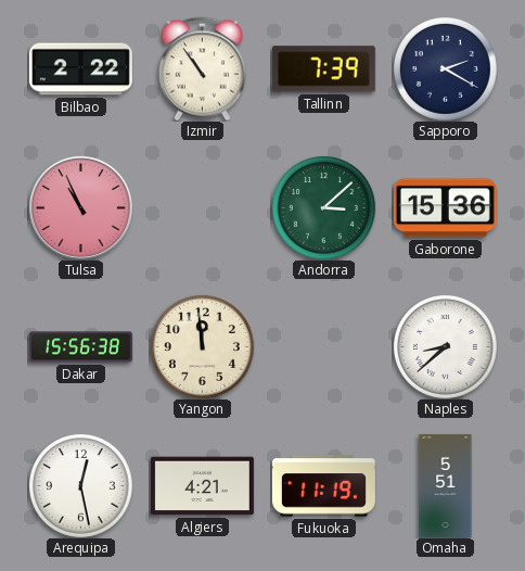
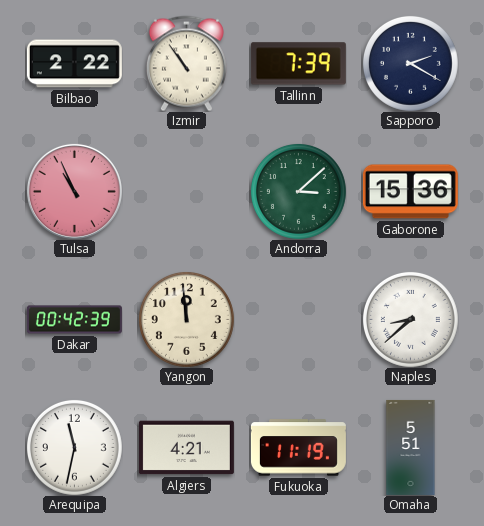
Dakar: 15:56 -> 00:42
Arequipa: 12:28 -> 11:32
